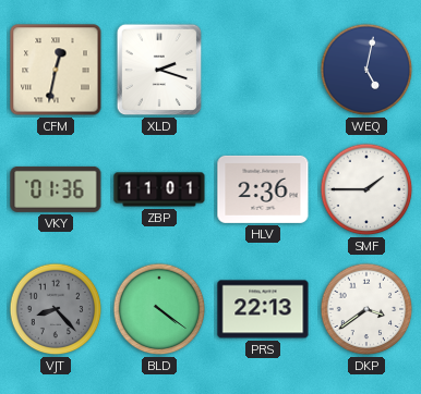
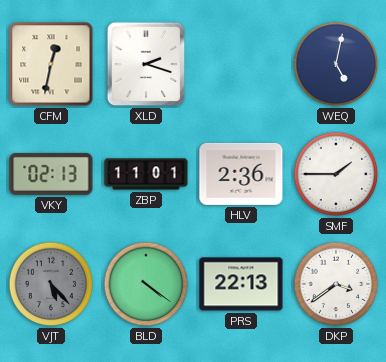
VKY: 01:36 -> 02:13
VJT: 8:23 -> 5:23
